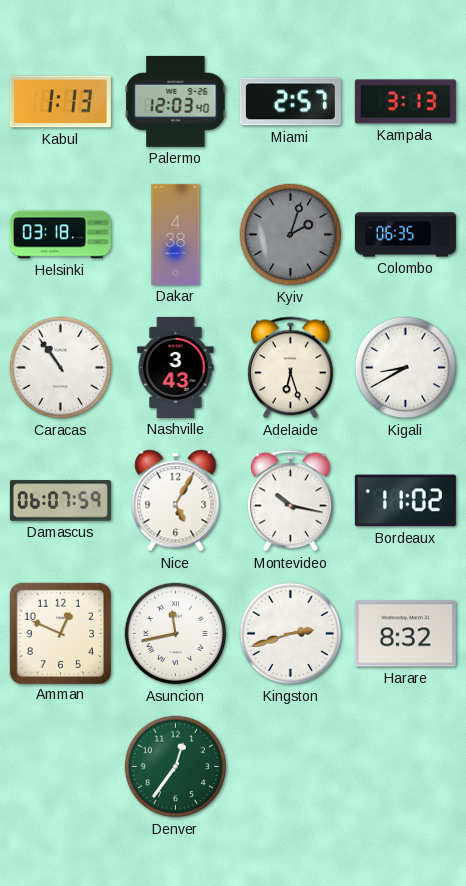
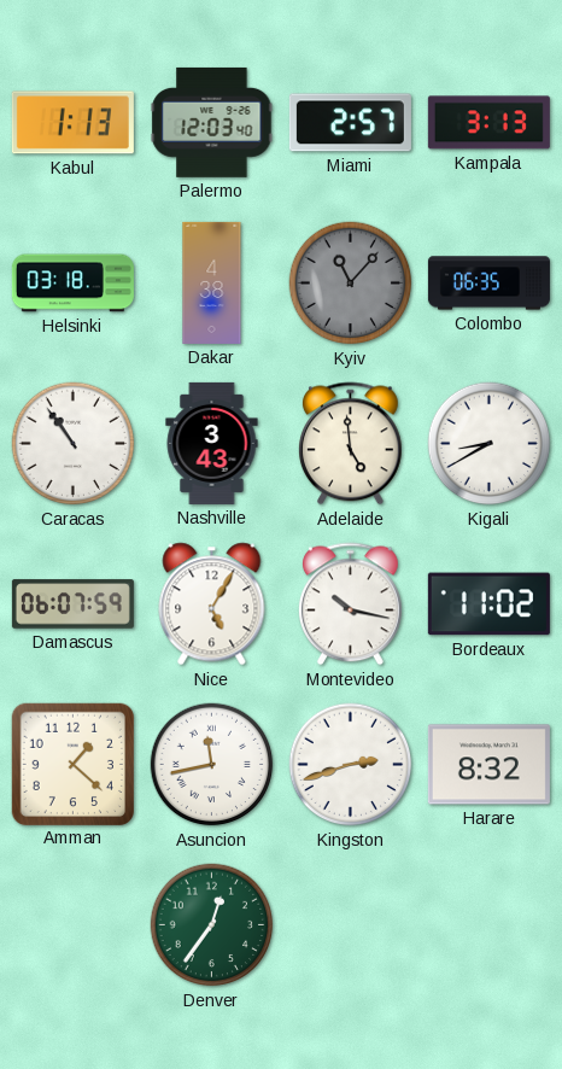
Kyiv: 2:03 -> 11:07
Adelaide: 6:27 -> 4:59
Amman: 12:49 -> 1:22
